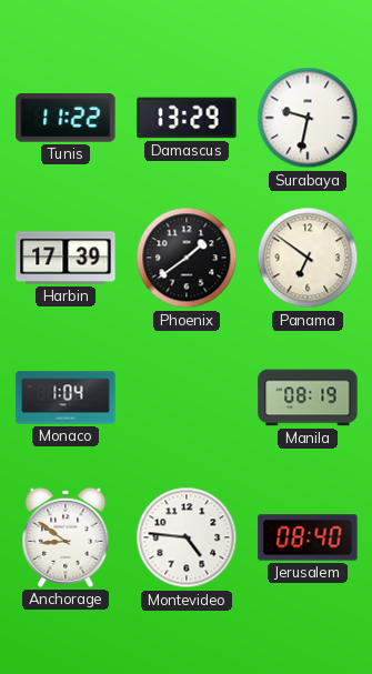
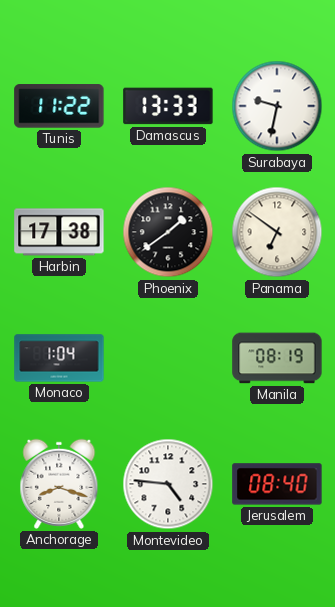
Damascus: 13:29 -> 13:33
Harbin: 17:39 -> 17:38
Anchorage: 8:51 -> 8:18
